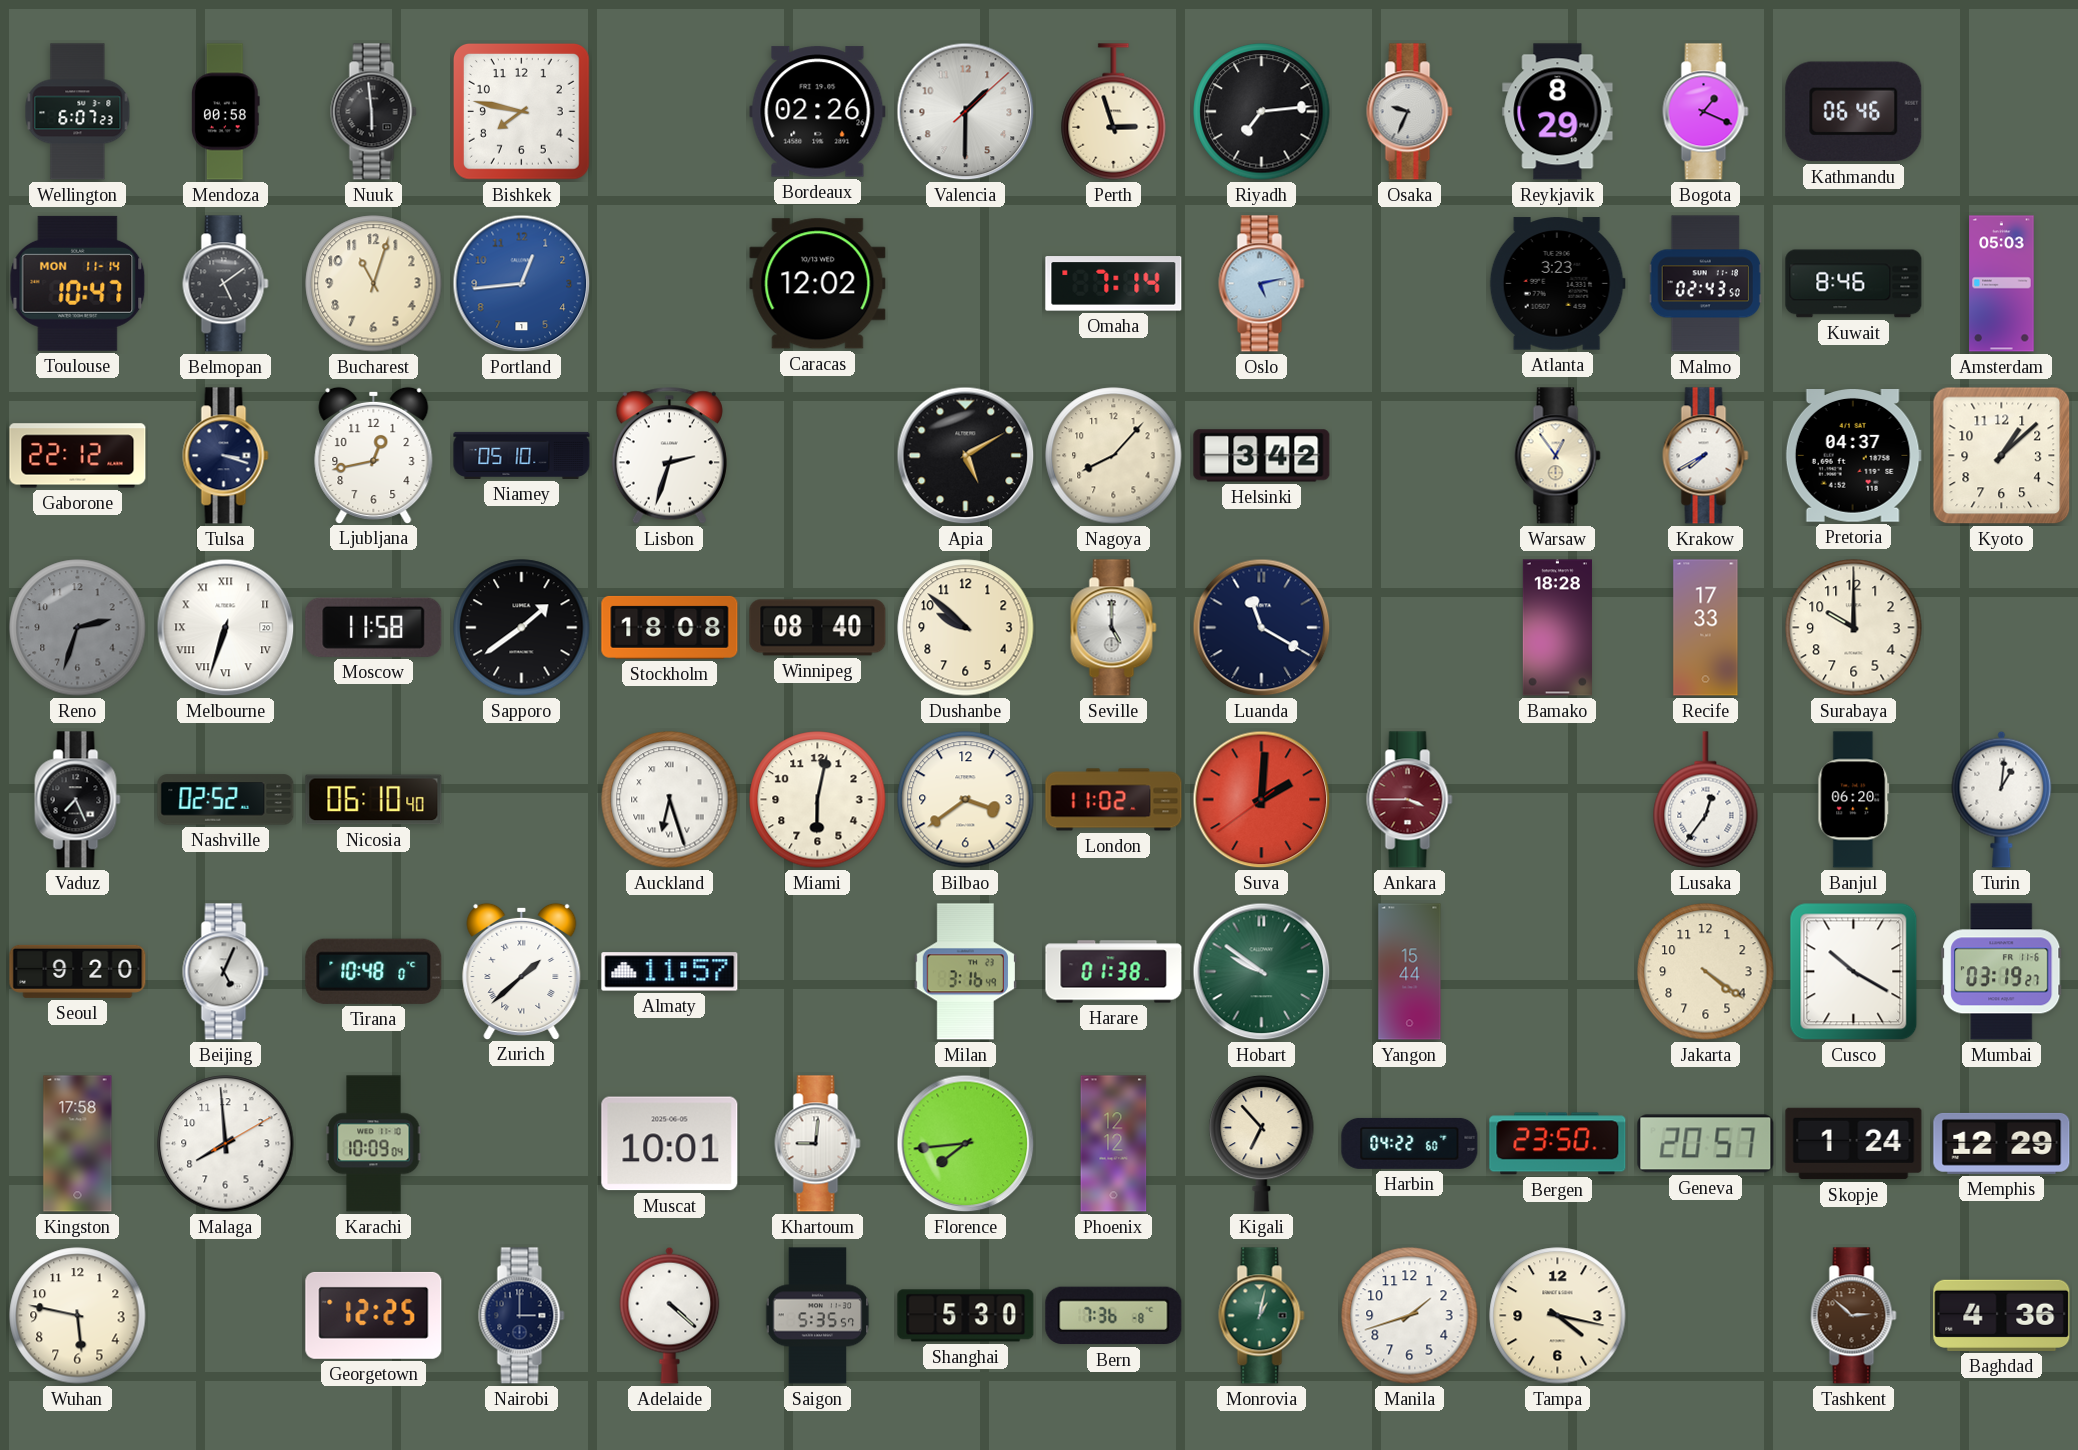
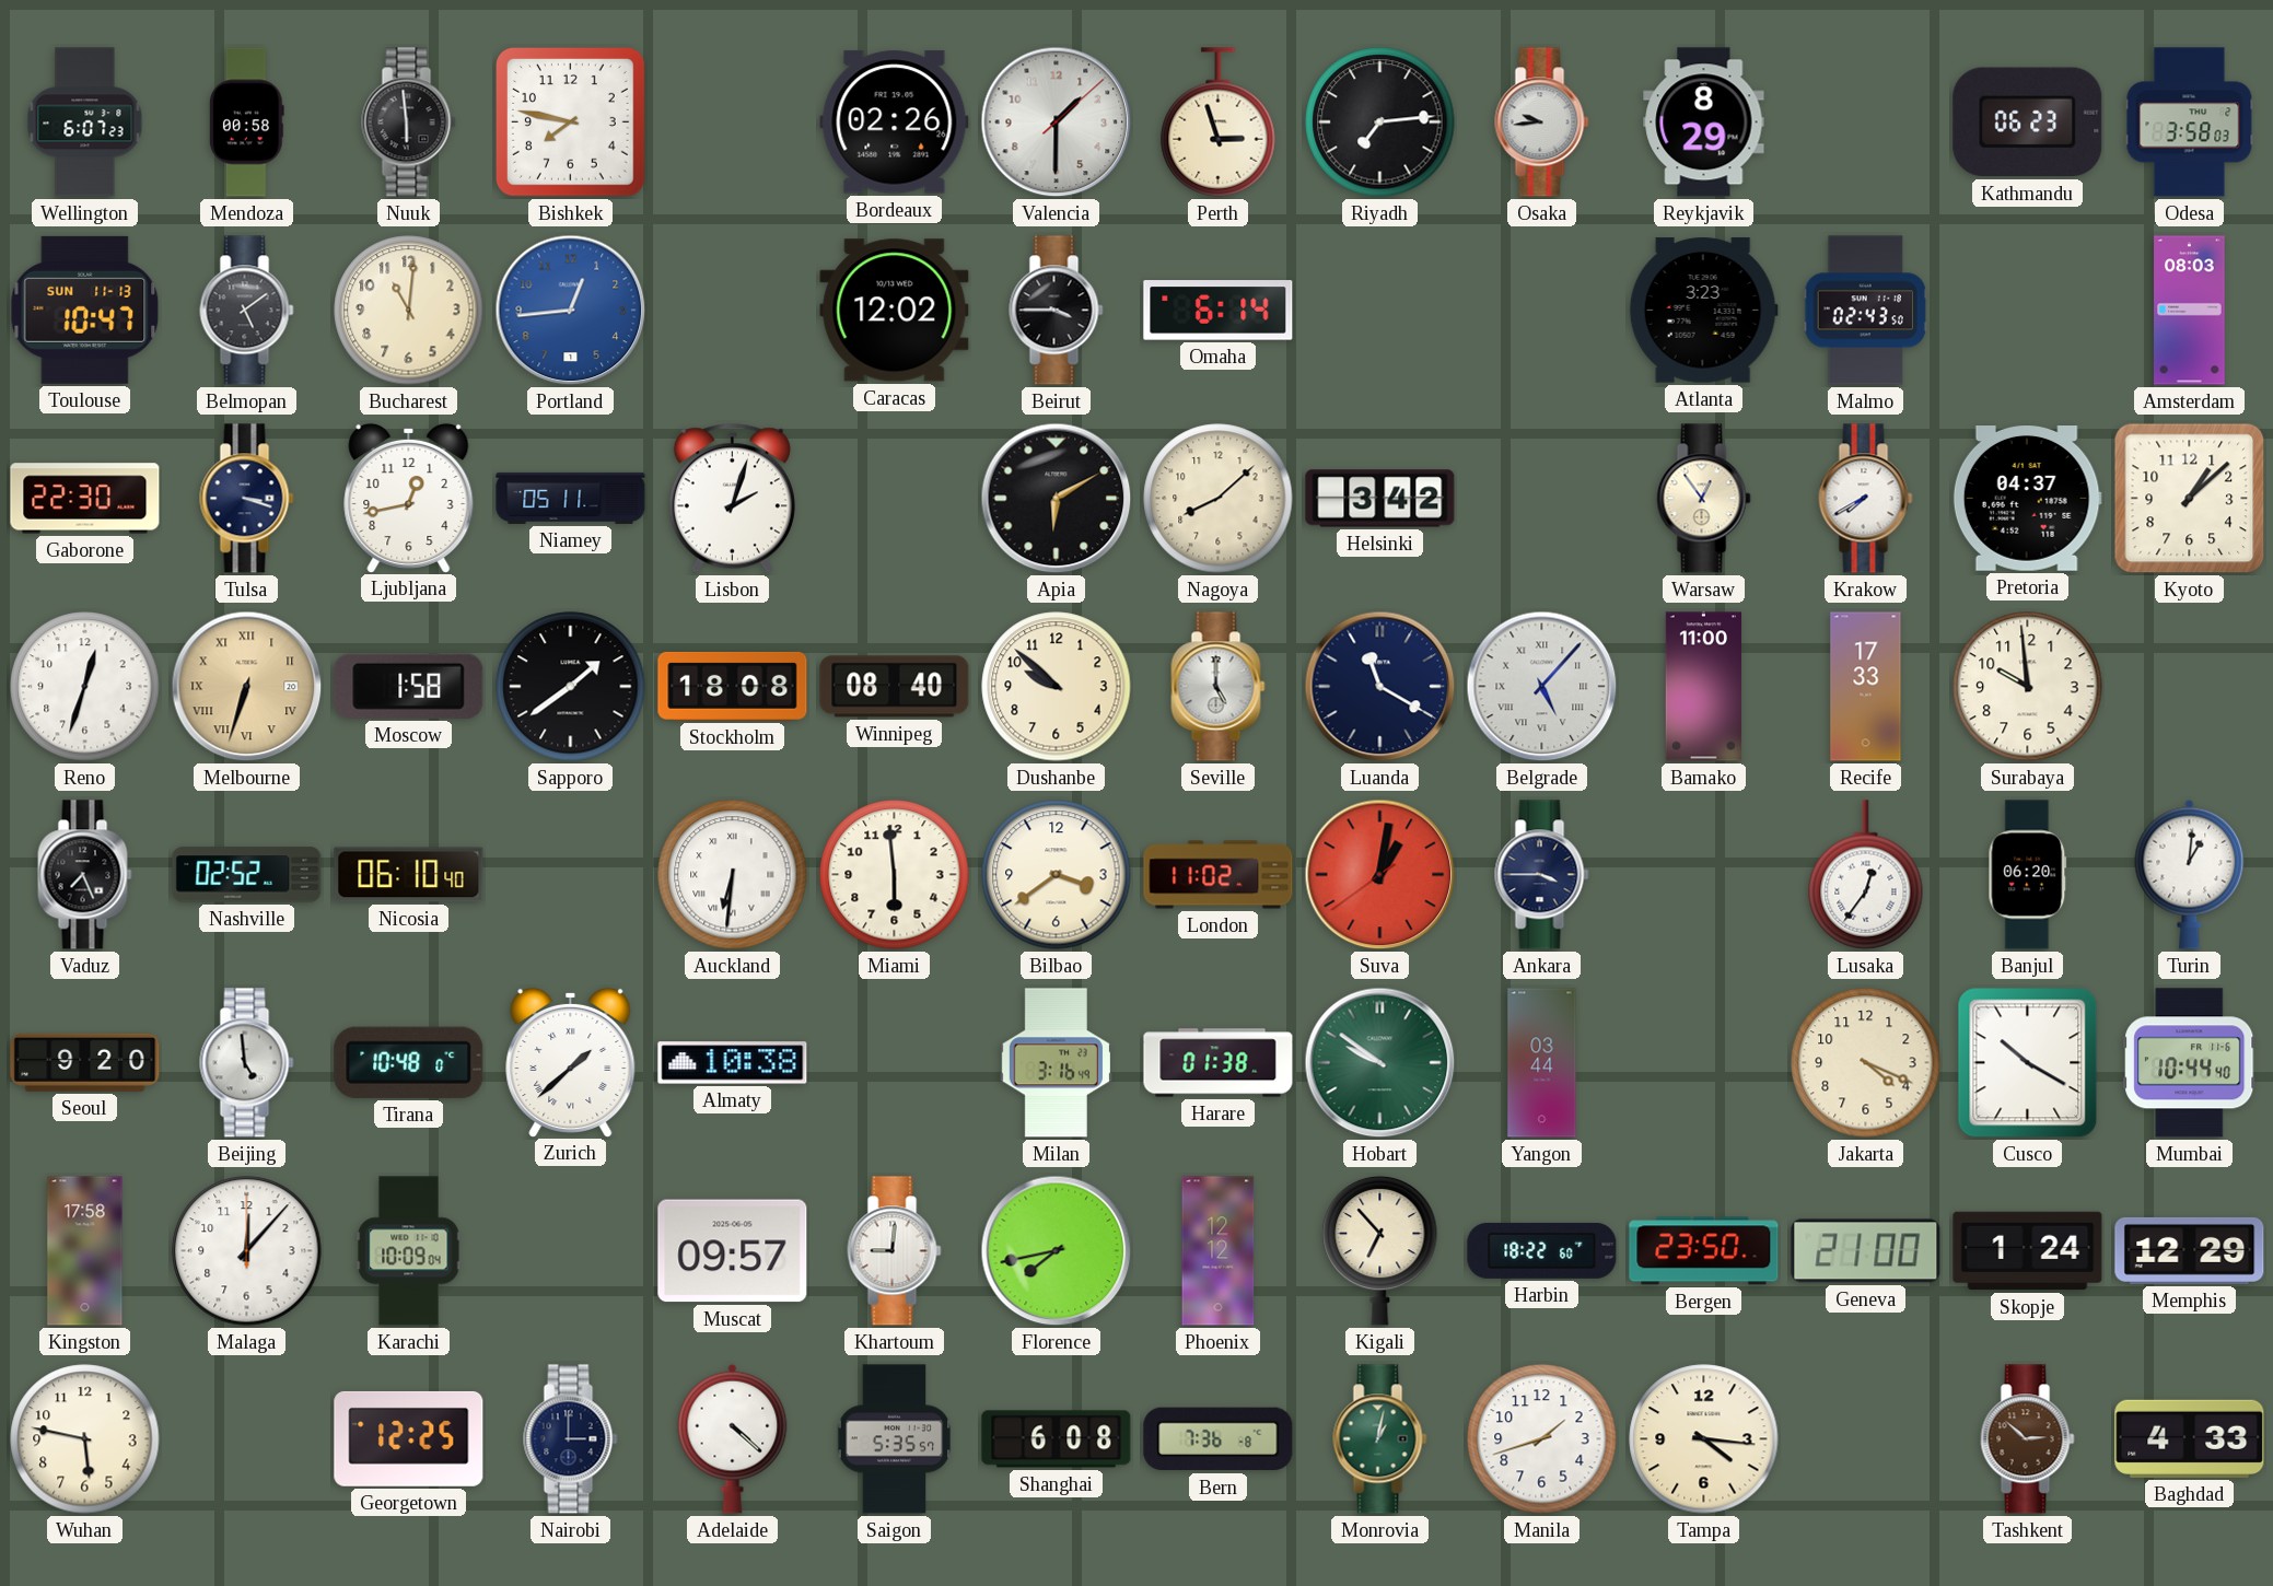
Osaka: 9:34 -> 9:44
Bogota: 1:19 -> none
Kathmandu: 06:46 -> 06:23
Odesa: none -> 3:58
Toulouse date: MON 11-14 -> SUN 11-13
Bucharest: 11:03 -> 11:01
Beirut: none -> 3:45
Omaha: 7:14 -> 6:14
Oslo: 5:13 -> none
Kuwait: 8:46 -> none
Amsterdam: 05:03 -> 08:03
Gaborone: 22:12 -> 22:30
Niamey: 05:10 -> 05:11
Lisbon: 2:33 -> 2:03
Apia: 5:10 -> 6:10
Nagoya: 8:07 -> 8:08
Reno: 2:33 -> 12:33
Reno dial: grey -> white
Melbourne dial: white -> champagne
Moscow: 11:58 -> 1:58
Belgrade: none -> 5:07
Bamako: 18:28 -> 11:00
Surabaya: 10:00 -> 9:59
Auckland: 6:27 -> 6:31
Miami: 6:02 -> 5:59
Suva: 2:00 -> 1:01
Ankara dial: burgundy -> navy
Beijing: 5:04 -> 4:59
Almaty: 11:57 -> 10:38
Yangon: 15:44 -> 03:44
Jakarta: 4:21 -> 4:19
Mumbai: 03:19 -> 10:44
Malaga: 7:59 -> 12:07
Muscat: 10:01 -> 09:57
Florence: 7:44 -> 7:43
Harbin: 04:22 -> 18:22
Geneva: 20:57 -> 21:00
Shanghai: 5:30 -> 6:08
Tampa: 4:17 -> 4:16
Baghdad: 4:36 -> 4:33
